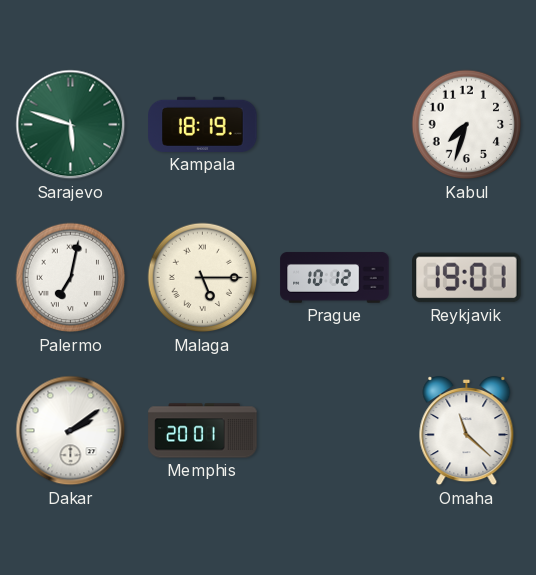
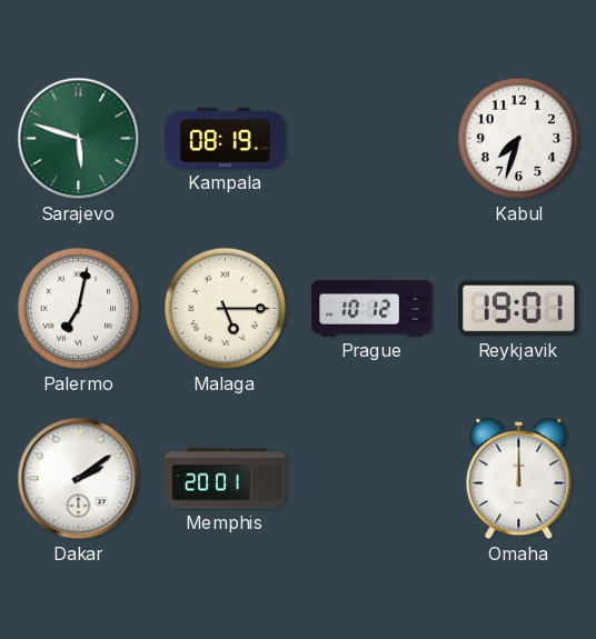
Kampala: 18:19 -> 08:19
Omaha: 11:22 -> 12:00
